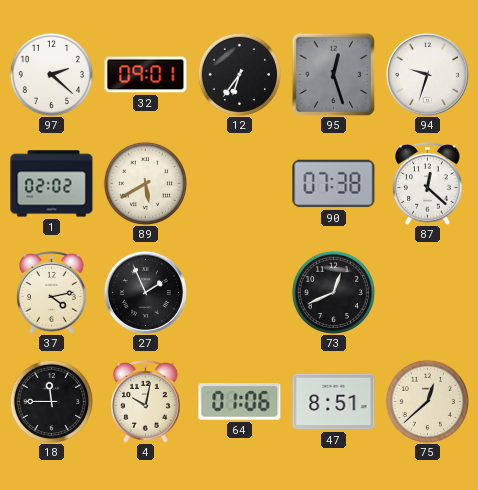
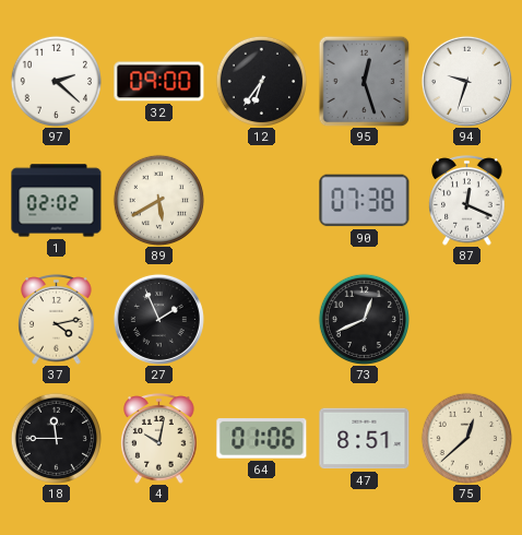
32: 09:01 -> 09:00
87: 12:22 -> 12:19
